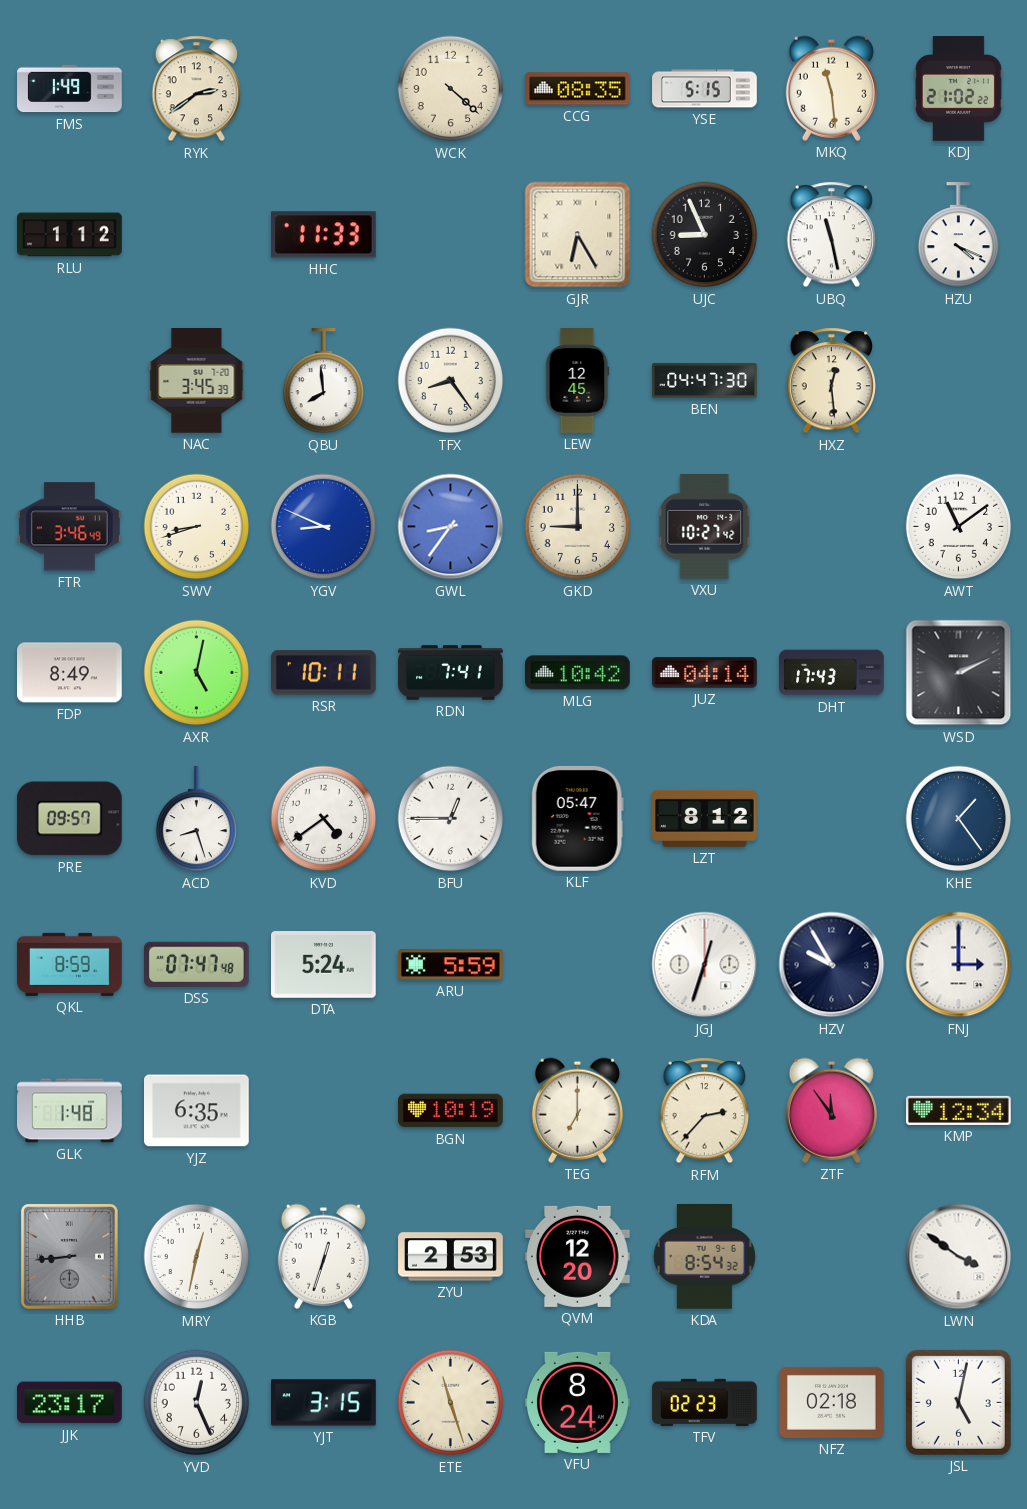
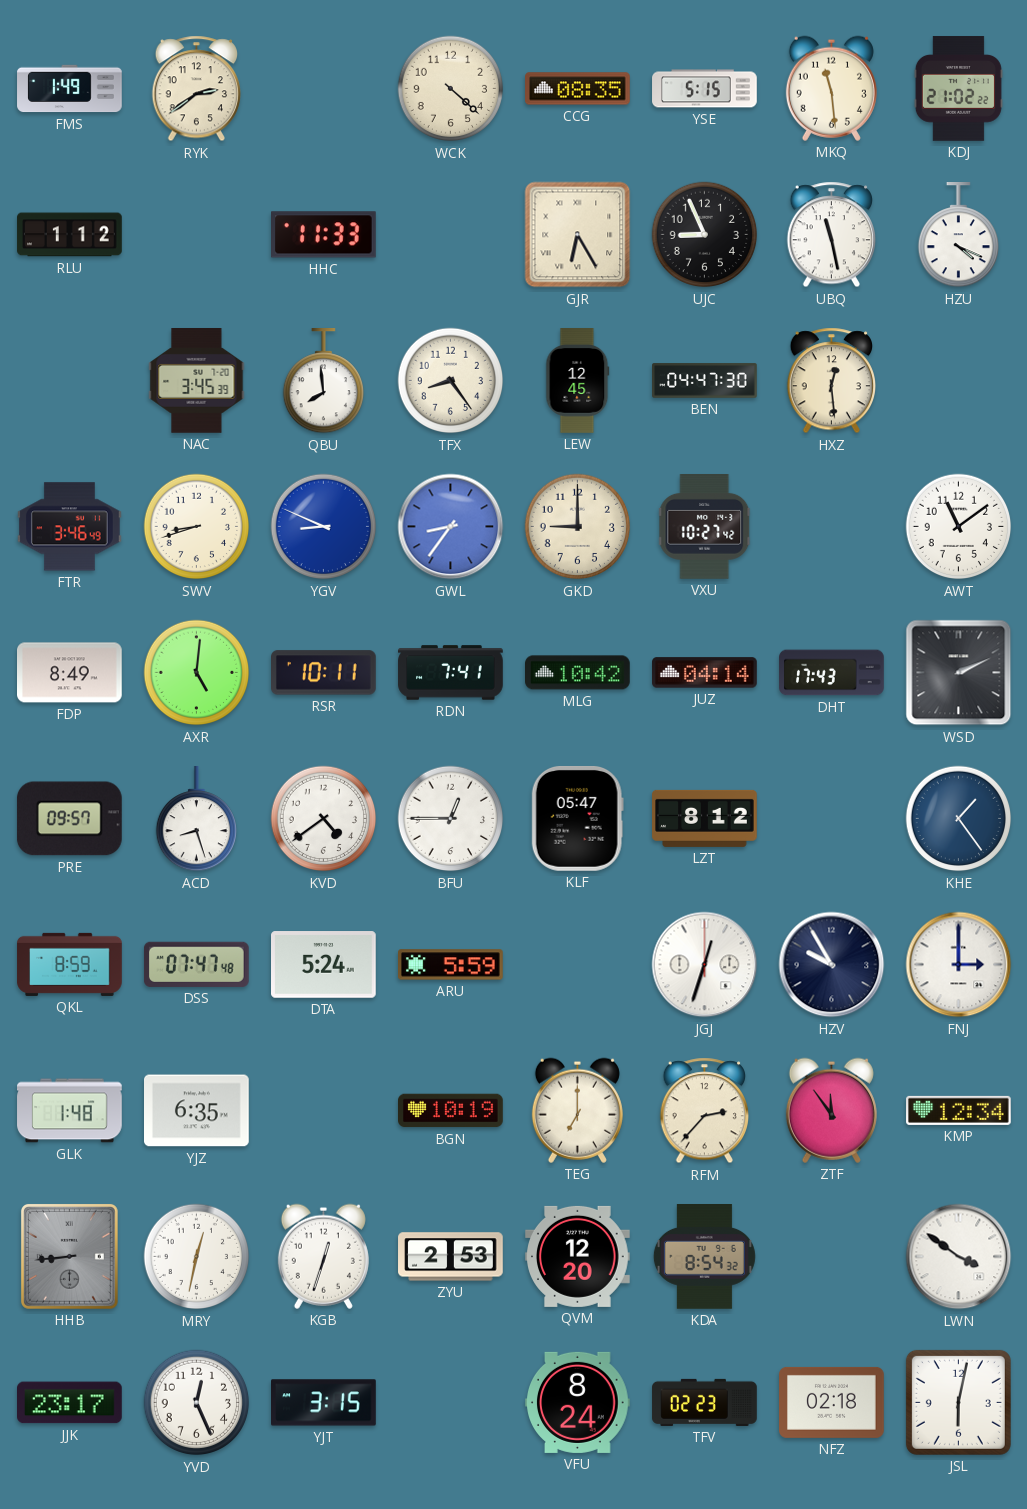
AXR: 5:02 -> 5:01
ETE: 11:27 -> none
JSL: 5:02 -> 6:02
